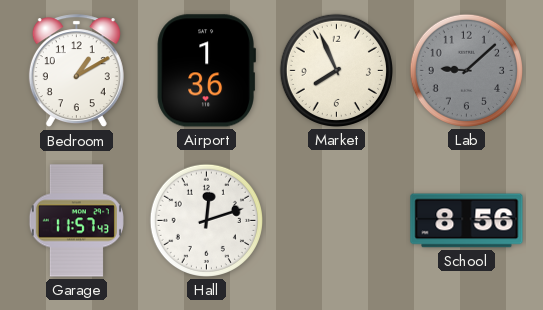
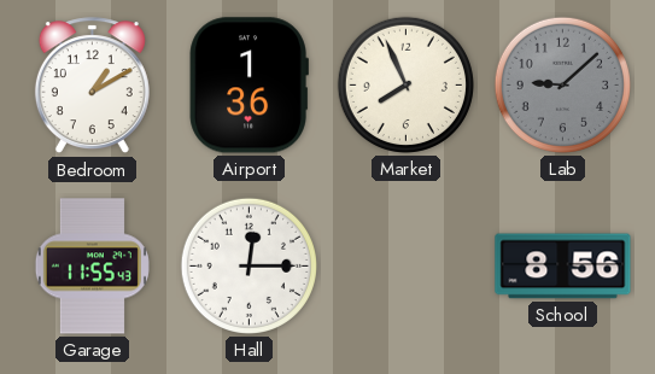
Garage: 11:57 -> 11:55
Hall: 12:12 -> 12:15
